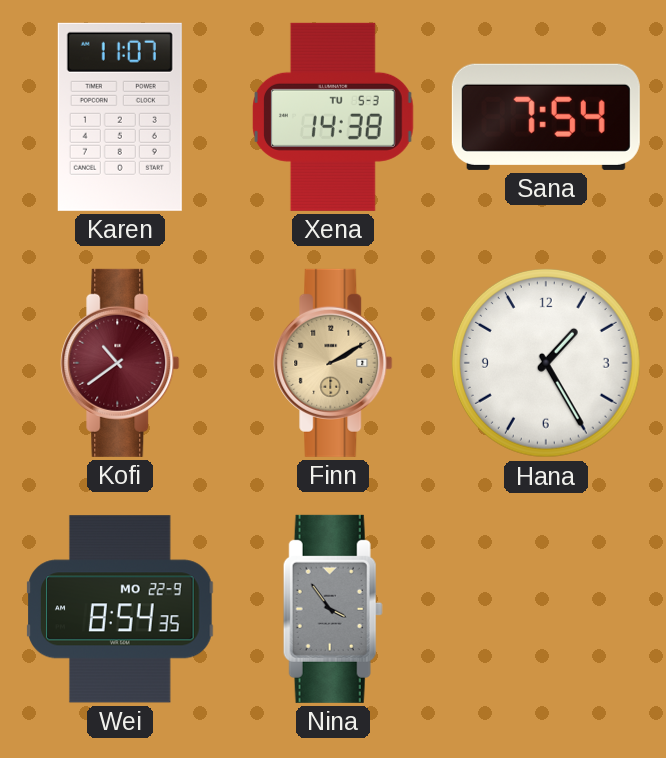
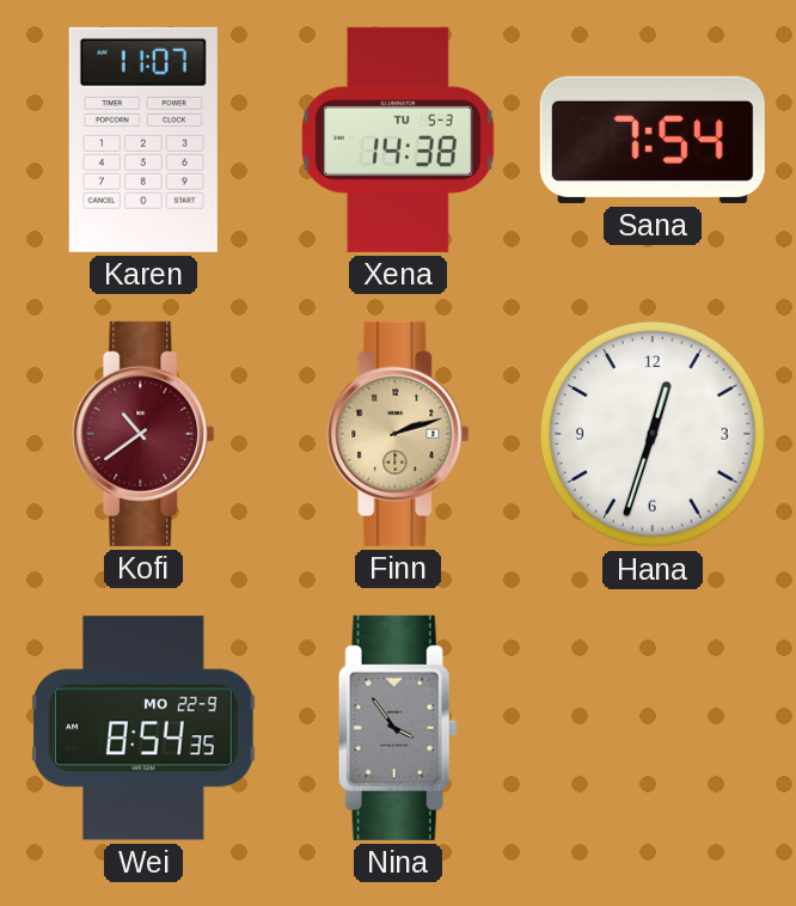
Finn: 2:10 -> 2:12
Hana: 1:25 -> 12:33
